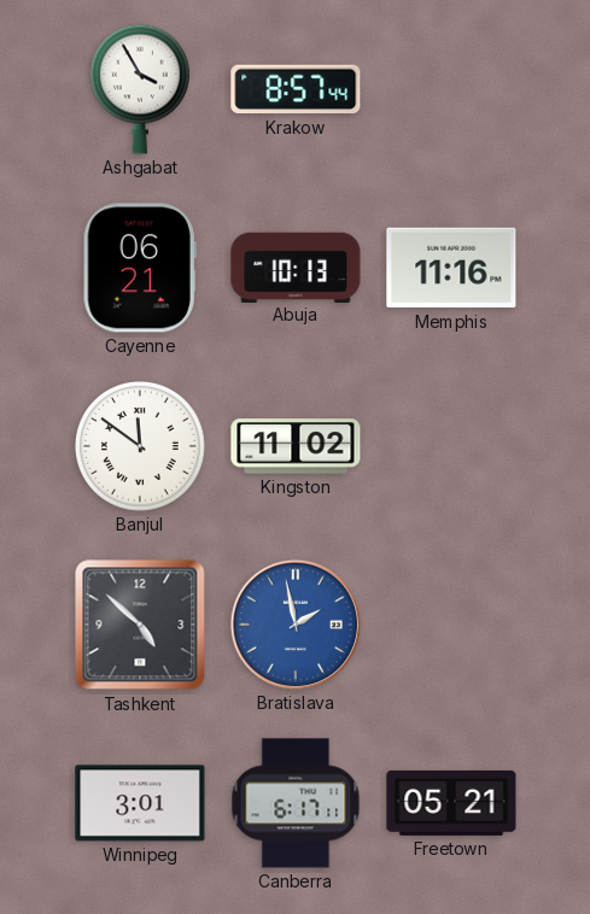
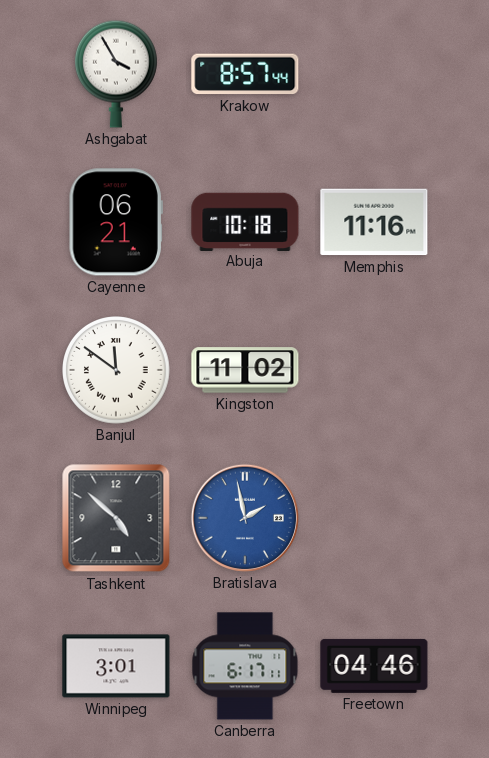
Abuja: 10:13 -> 10:18
Freetown: 05:21 -> 04:46
